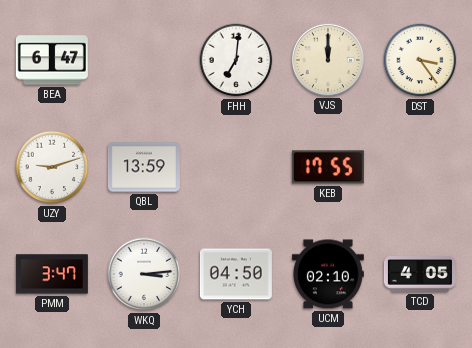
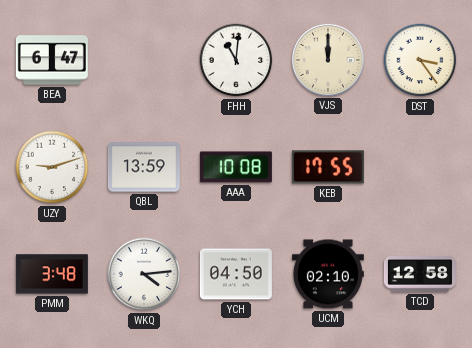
FHH: 7:01 -> 11:01
AAA: none -> 10:08
PMM: 3:47 -> 3:48
WKQ: 3:14 -> 4:14
TCD: 4:05 -> 12:58
